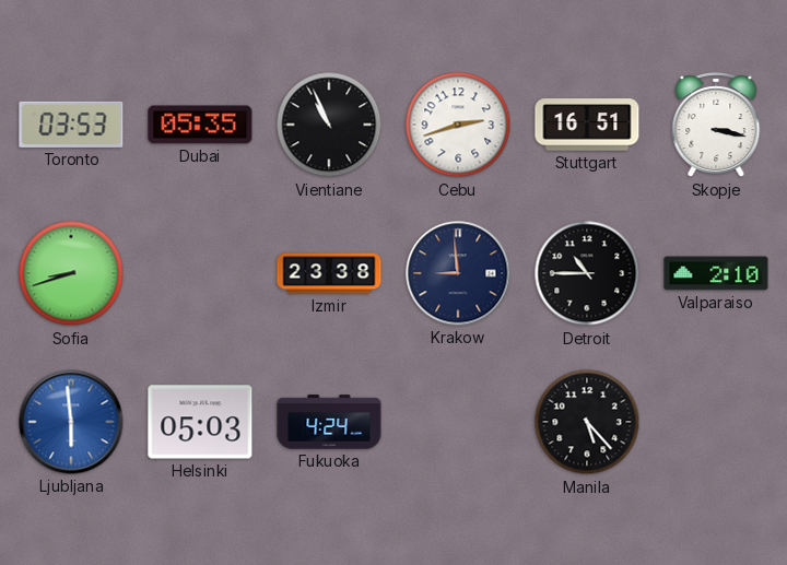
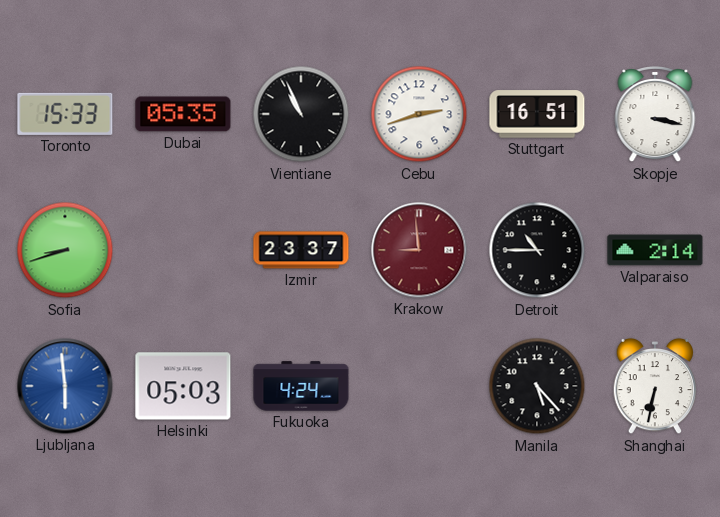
Toronto: 03:53 -> 15:33
Izmir: 23:38 -> 23:37
Krakow dial: navy -> burgundy
Valparaiso: 2:10 -> 2:14
Shanghai: none -> 6:32
